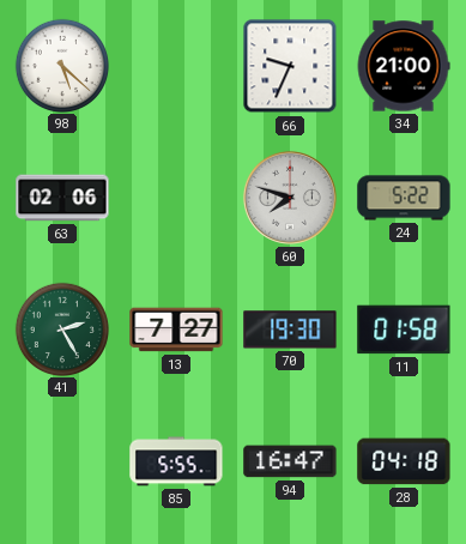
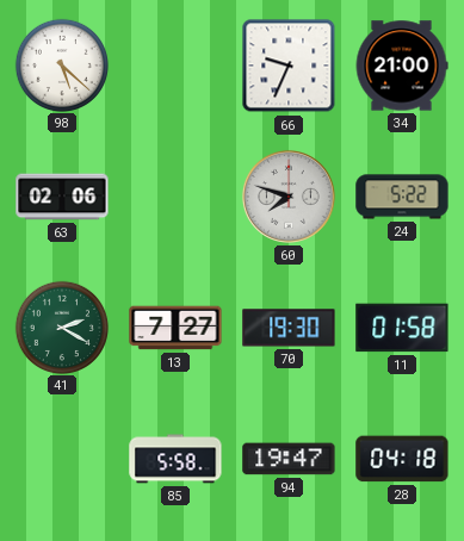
41: 2:25 -> 2:20
85: 5:55 -> 5:58
94: 16:47 -> 19:47
